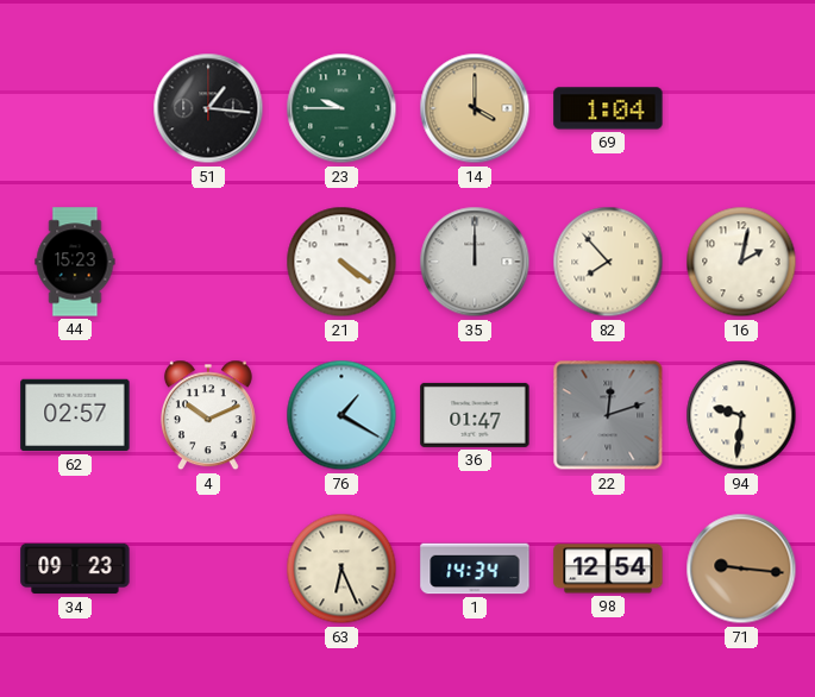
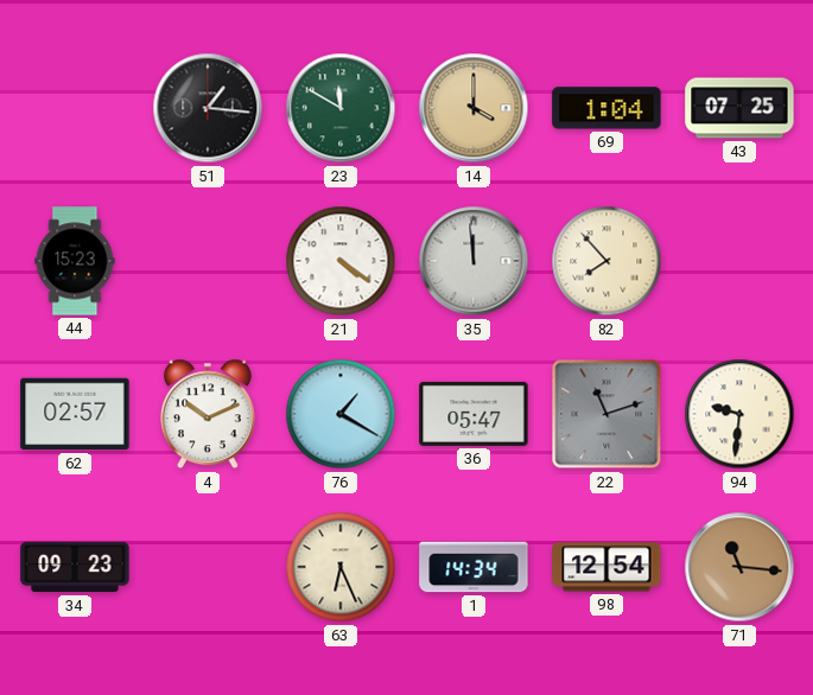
23: 9:45 -> 11:50
43: none -> 07:25
35: 12:00 -> 11:59
16: 2:02 -> none
36: 01:47 -> 05:47
22: 12:12 -> 11:12
71: 9:16 -> 11:16
